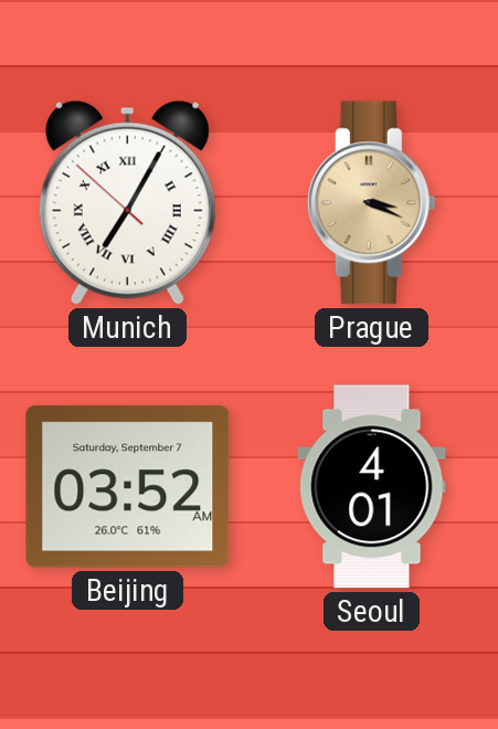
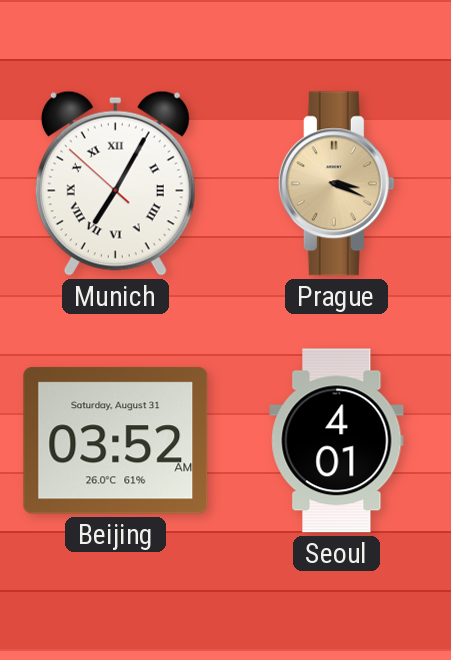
Beijing date: Saturday, September 7 -> Saturday, August 31
